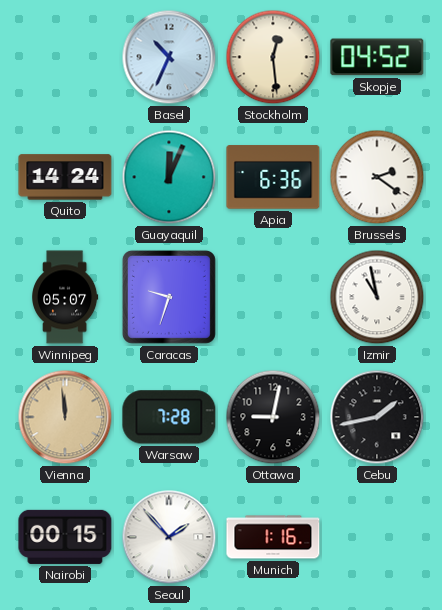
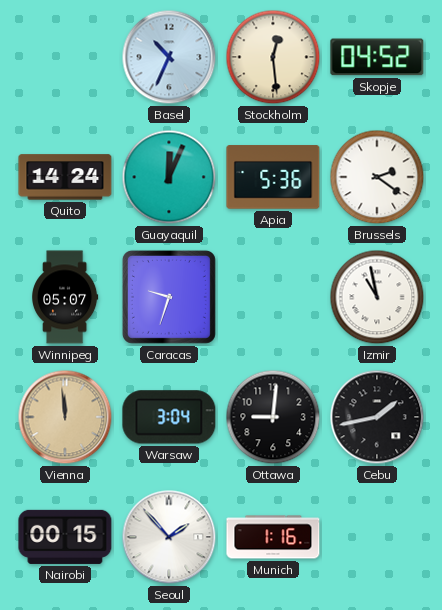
Apia: 6:36 -> 5:36
Warsaw: 7:28 -> 3:04
Ottawa: 9:02 -> 9:01
